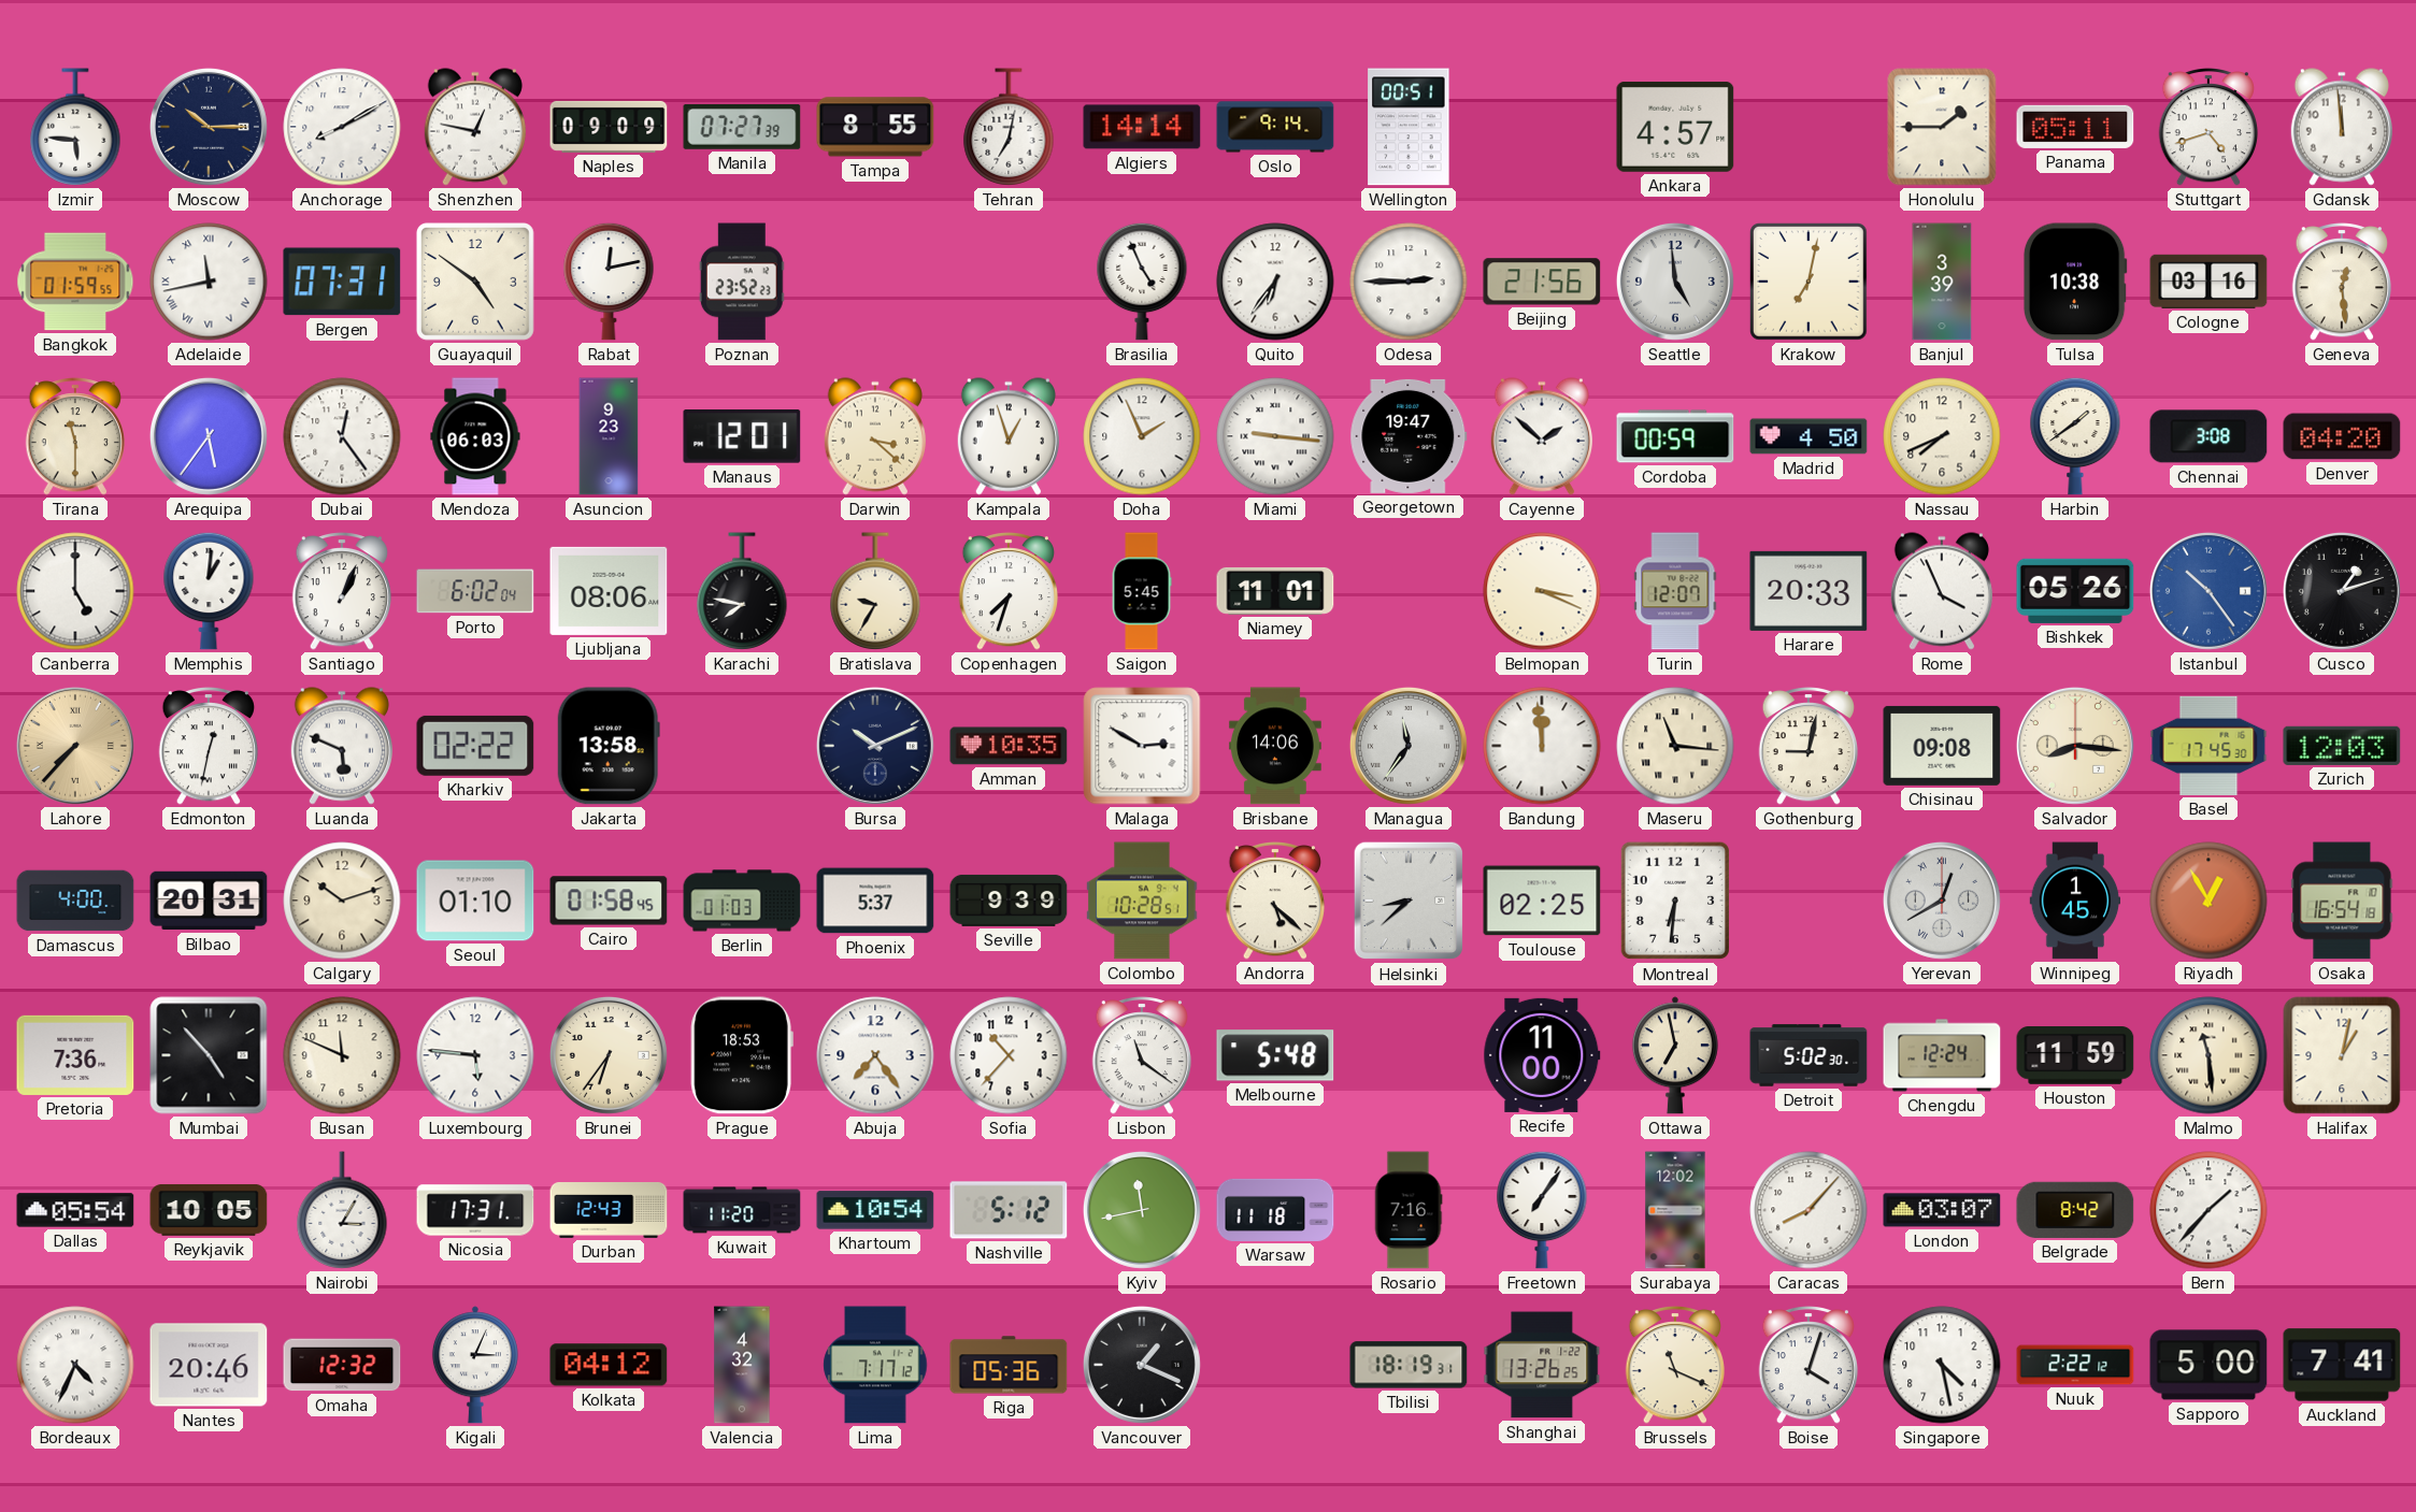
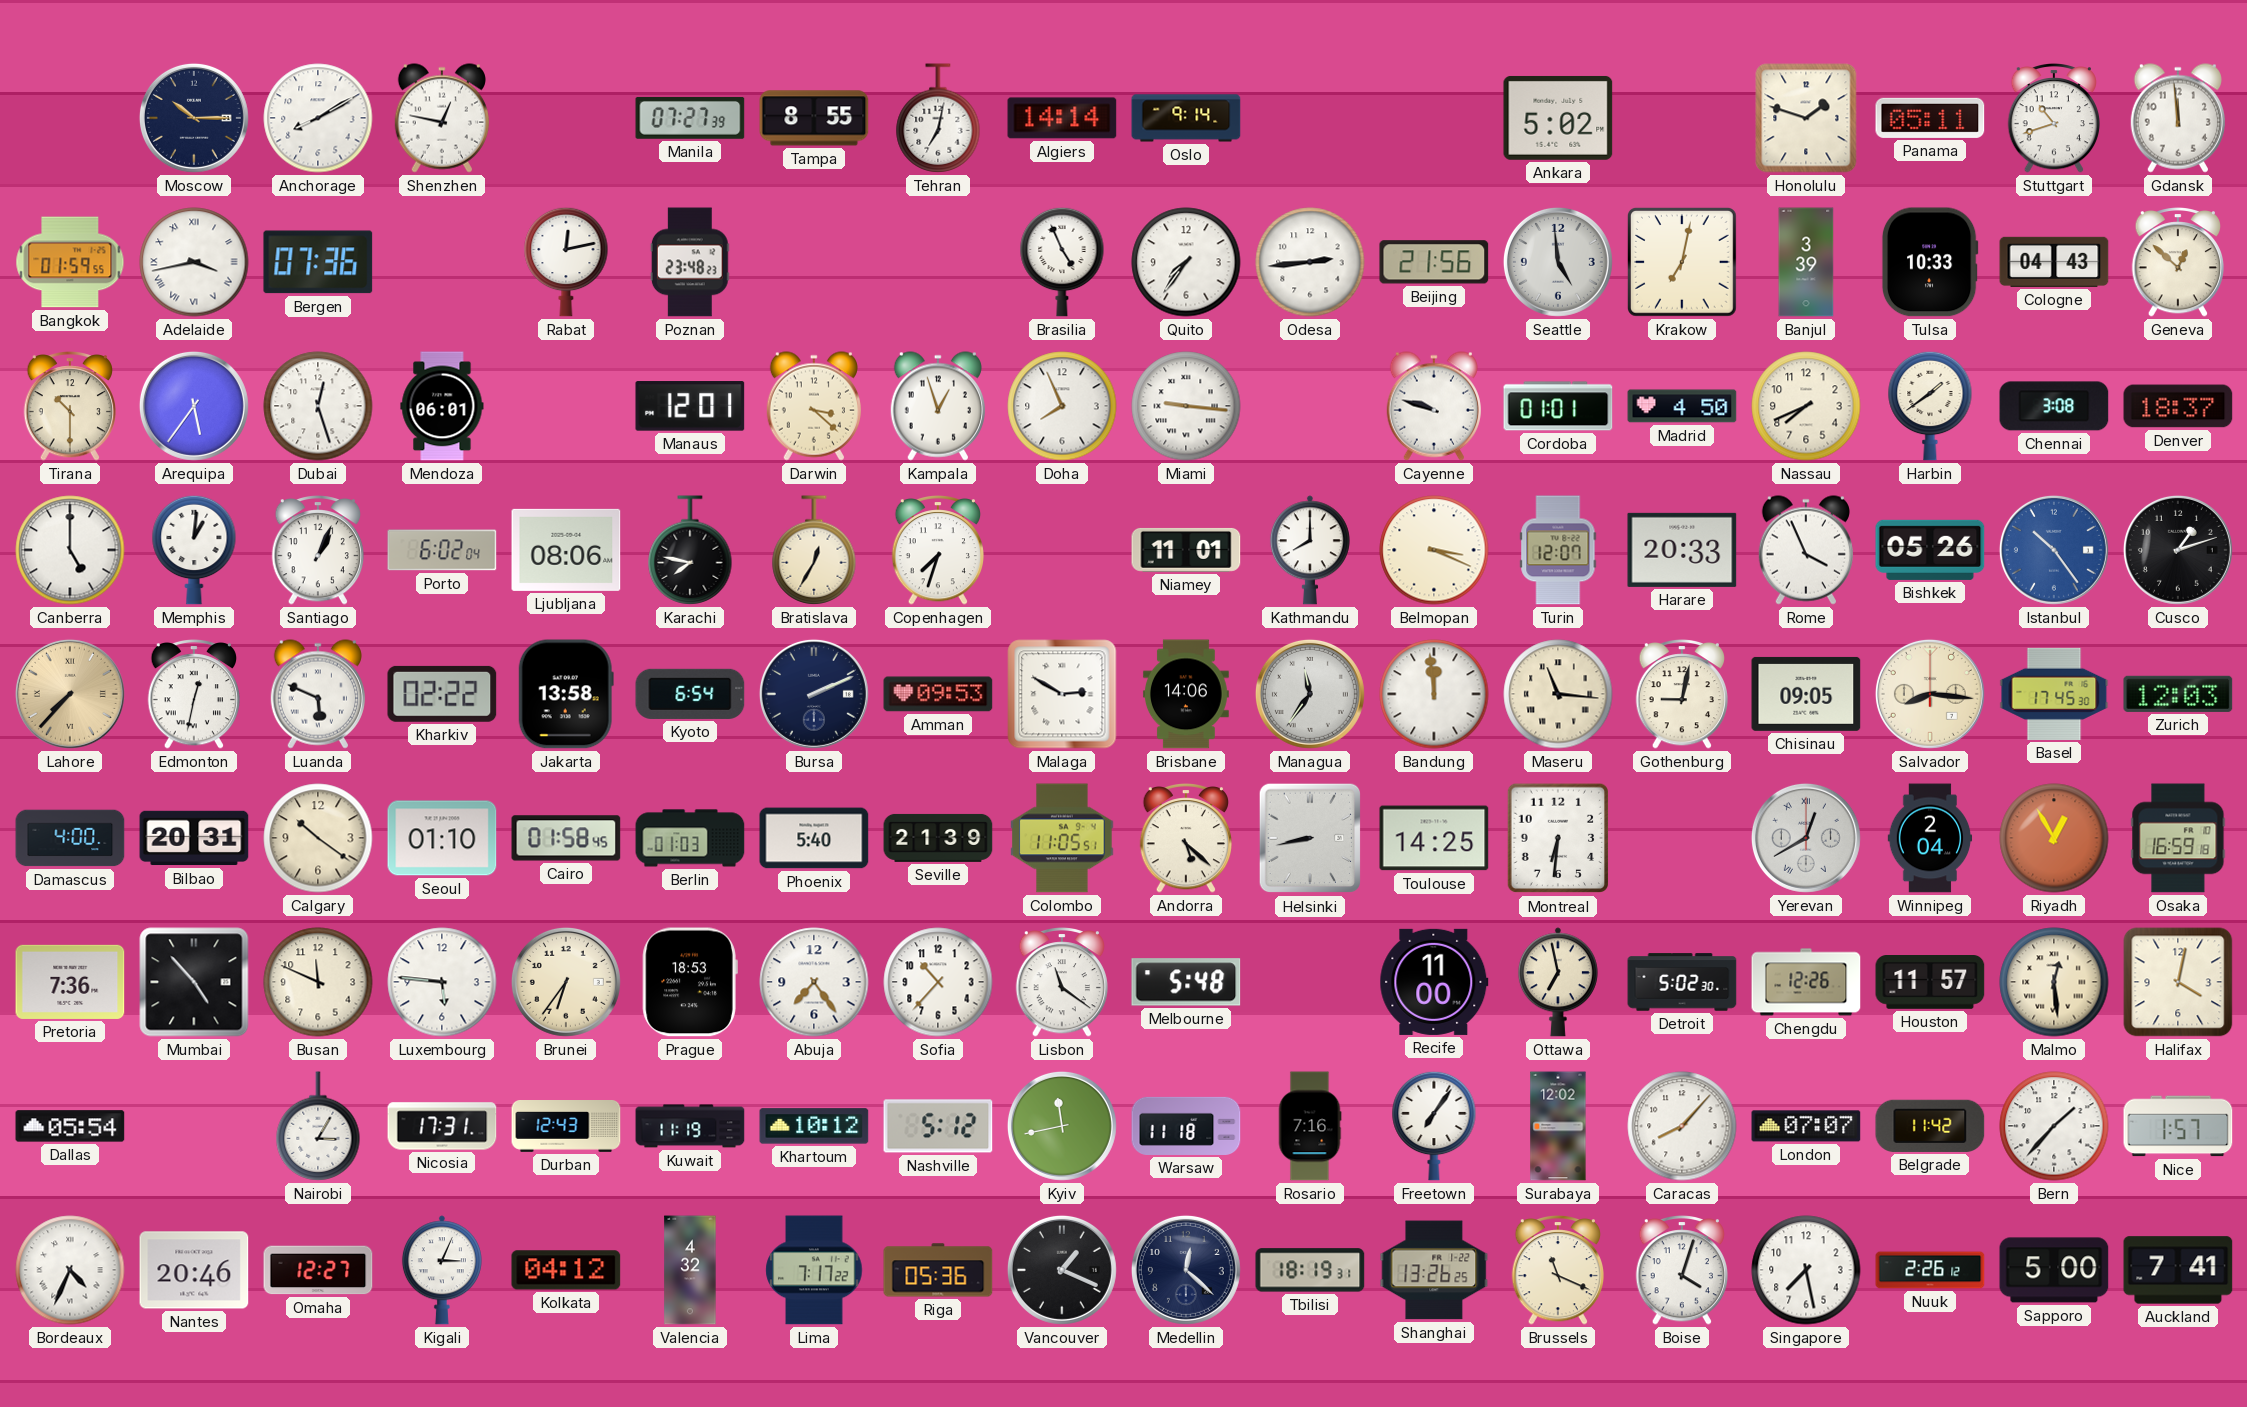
Izmir: 5:46 -> none
Naples: 09:09 -> none
Wellington: 00:51 -> none
Ankara: 4:57 -> 5:02
Honolulu: 1:45 -> 1:48
Stuttgart: 4:42 -> 10:42
Adelaide: 11:43 -> 3:43
Bergen: 07:31 -> 07:36
Guayaquil: 4:51 -> none
Poznan: 23:52 -> 23:48
Quito: 6:36 -> 7:36
Odesa: 2:45 -> 2:44
Tulsa: 10:38 -> 10:33
Cologne: 03:16 -> 04:43
Geneva: 12:29 -> 12:52
Tirana: 11:30 -> 10:30
Dubai: 12:24 -> 12:27
Mendoza: 06:03 -> 06:01
Asuncion: 9:23 -> none
Doha: 1:56 -> 7:56
Georgetown: 19:47 -> none
Cayenne: 1:52 -> 9:48
Cordoba: 00:59 -> 01:01
Denver: 04:20 -> 18:37
Bratislava: 9:35 -> 12:35
Saigon: 5:45 -> none
Kathmandu: none -> 8:00
Kyoto: none -> 6:54
Bursa: 10:11 -> 2:11
Amman: 10:35 -> 09:53
Chisinau: 09:08 -> 09:05
Calgary: 10:12 -> 10:21
Phoenix: 5:37 -> 5:40
Seville: 9:39 -> 21:39
Colombo: 10:28 -> 11:05
Helsinki: 8:38 -> 8:43
Toulouse: 02:25 -> 14:25
Winnipeg: 1:45 -> 2:04
Osaka: 16:54 -> 16:59
Chengdu: 12:24 -> 12:26
Houston: 11:59 -> 11:57
Malmo: 11:29 -> 12:29
Halifax: 1:02 -> 4:02
Reykjavik: 10:05 -> none
Kuwait: 11:20 -> 11:19
Khartoum: 10:54 -> 10:12
London: 03:07 -> 07:07
Belgrade: 8:42 -> 11:42
Nice: none -> 1:57
Omaha: 12:32 -> 12:27
Lima: 7:17:12 -> 7:17:22
Medellin: none -> 12:22
Singapore: 4:28 -> 7:28
Nuuk: 2:22 -> 2:26
